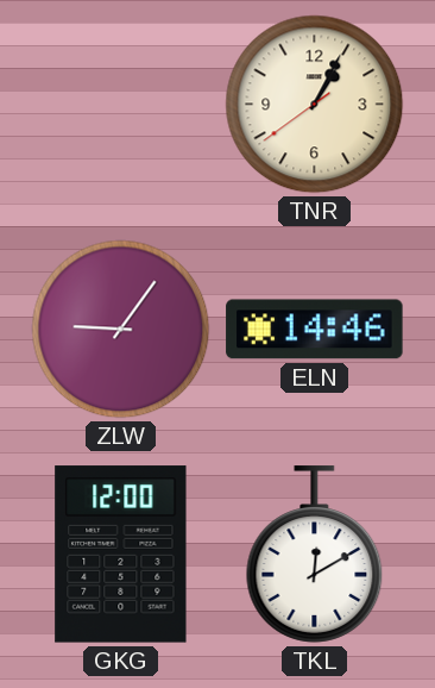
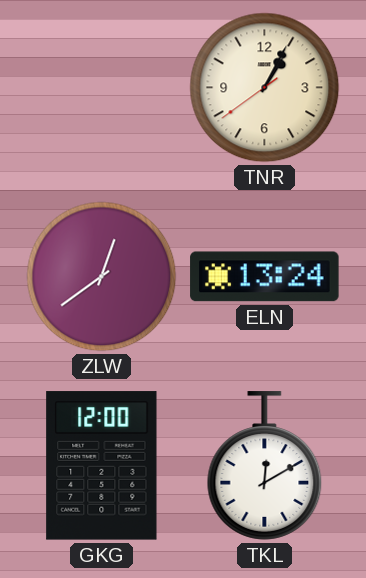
ZLW: 9:06 -> 12:39
ELN: 14:46 -> 13:24
